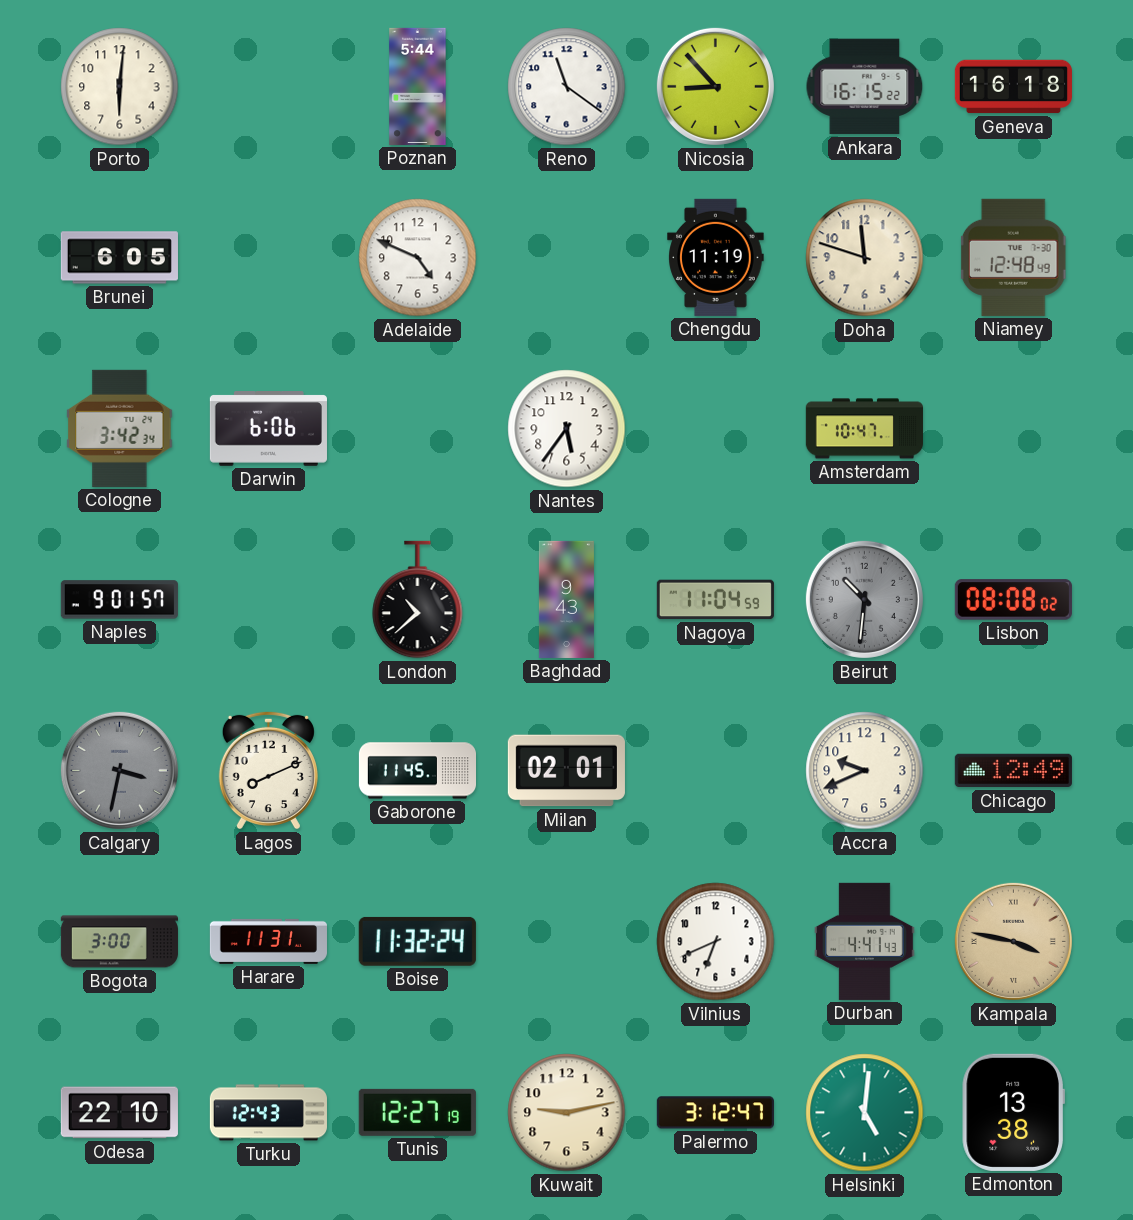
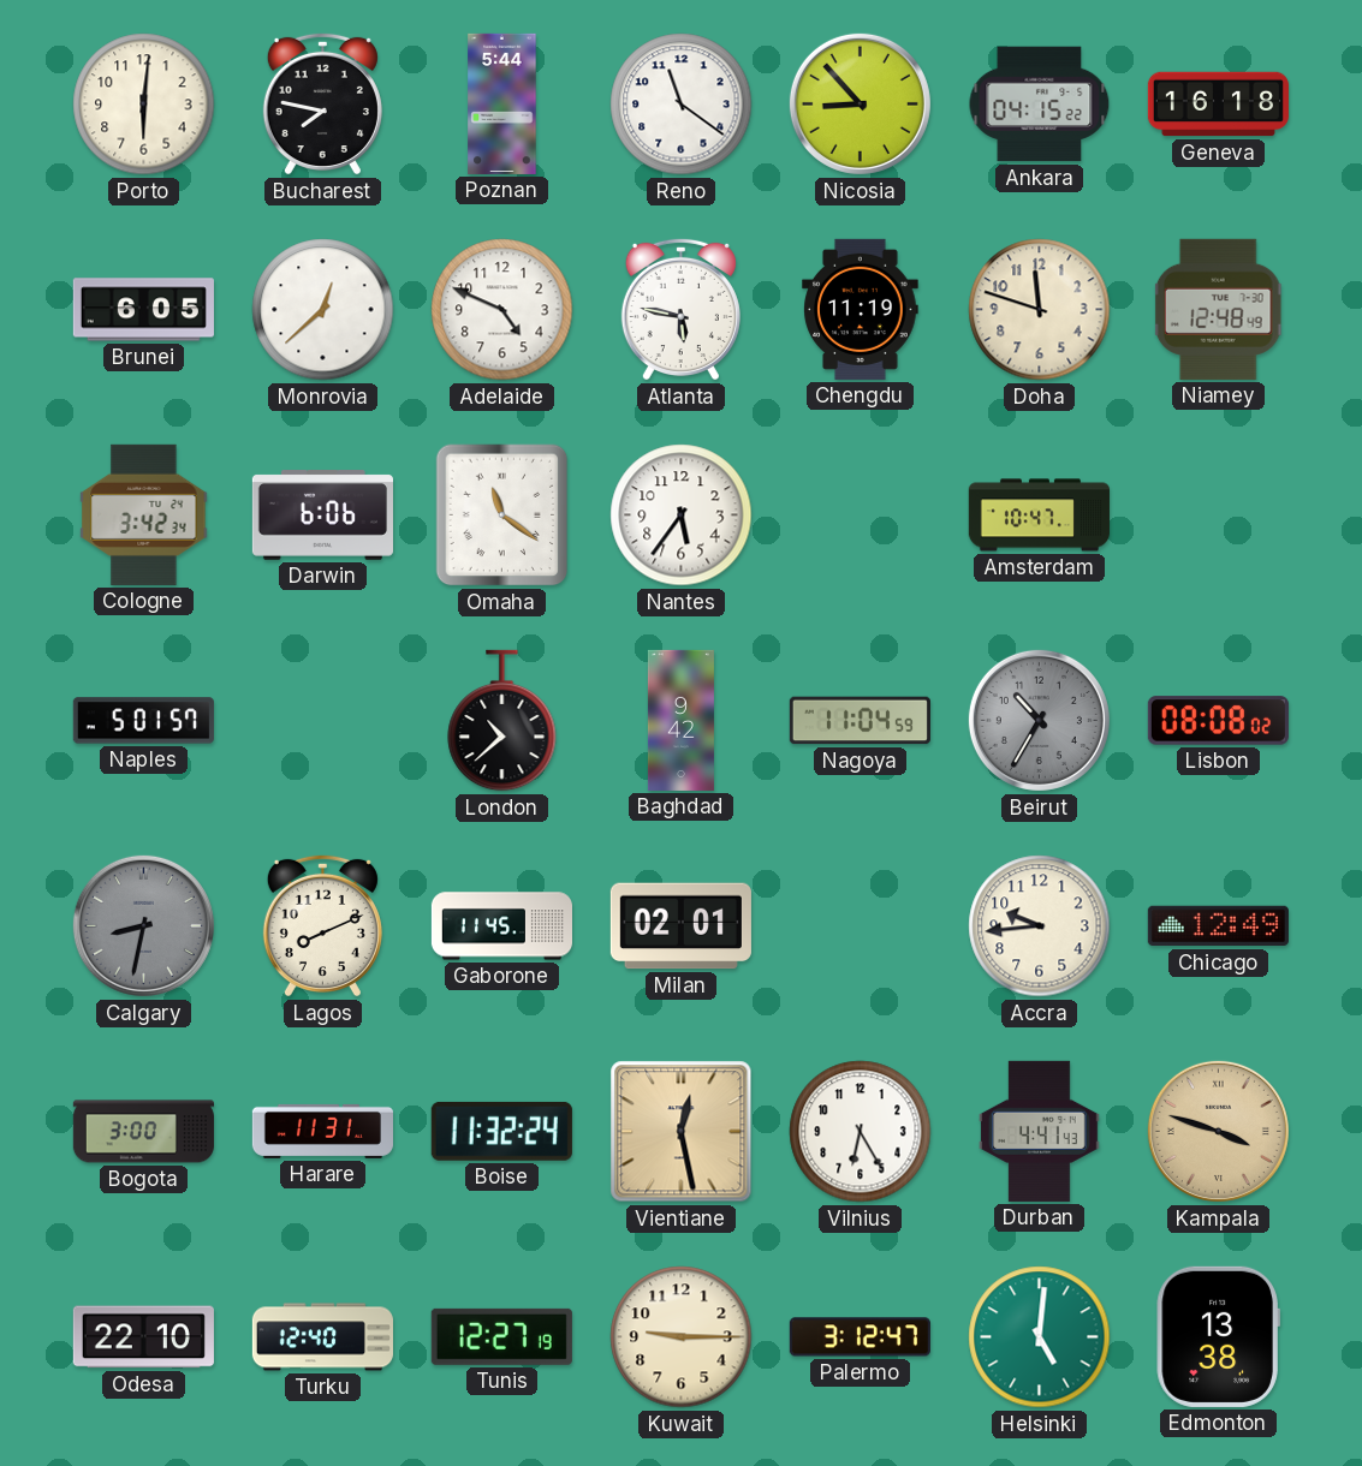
Bucharest: none -> 7:47
Ankara: 16:15 -> 04:15
Monrovia: none -> 12:38
Atlanta: none -> 5:47
Omaha: none -> 11:21
Naples: 9:01 -> 5:01
Baghdad: 9:43 -> 9:42
Beirut: 10:31 -> 10:35
Calgary: 3:32 -> 8:32
Accra: 9:41 -> 9:44
Vientiane: none -> 12:28
Vilnius: 6:41 -> 6:25
Kampala: 3:47 -> 3:48
Turku: 12:43 -> 12:40
Kuwait: 9:13 -> 9:15
